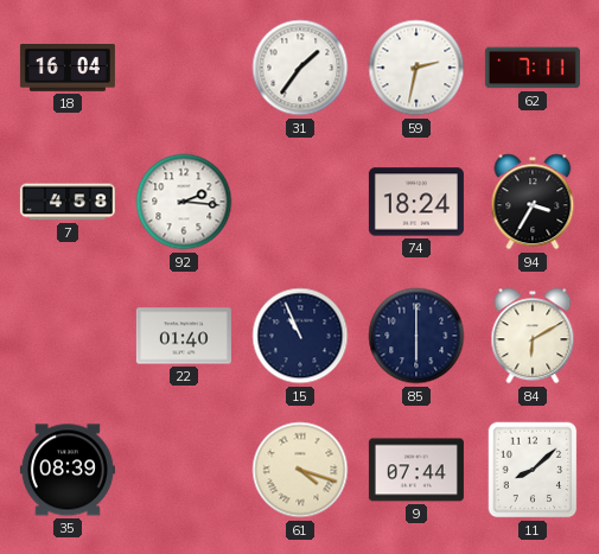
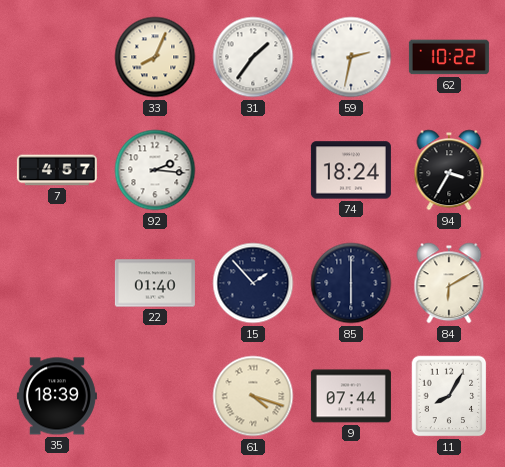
18: 16:04 -> none
33: none -> 8:04
62: 7:11 -> 10:22
7: 4:58 -> 4:57
15: 10:56 -> 1:53
35: 08:39 -> 18:39
11: 8:08 -> 8:05
